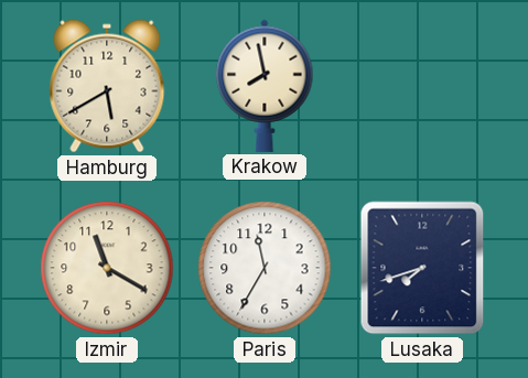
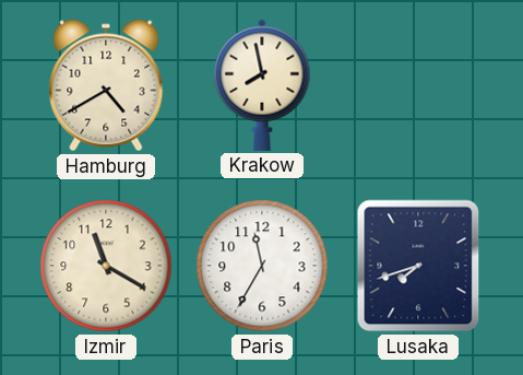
Hamburg: 5:40 -> 4:40
